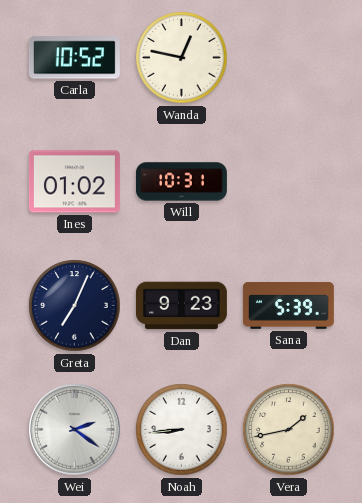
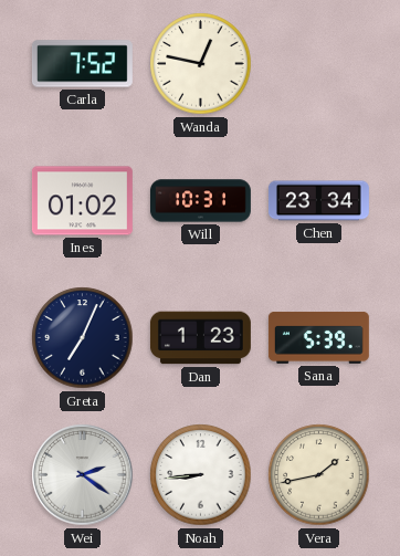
Carla: 10:52 -> 7:52
Chen: none -> 23:34
Dan: 9:23 -> 1:23
